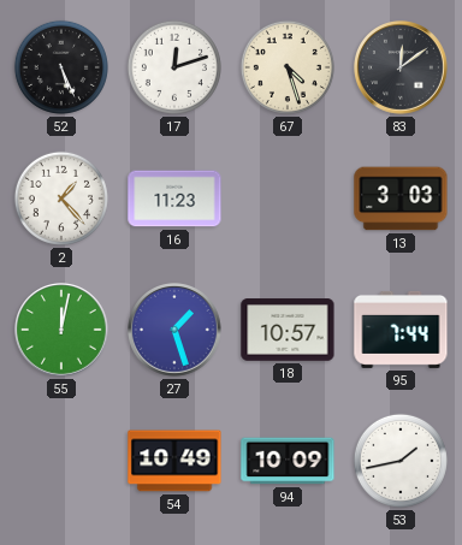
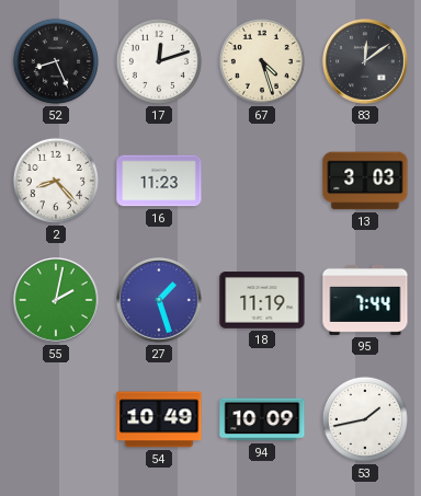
52: 5:26 -> 8:26
2: 1:23 -> 8:23
55: 12:02 -> 2:02
18: 10:57 -> 11:19
